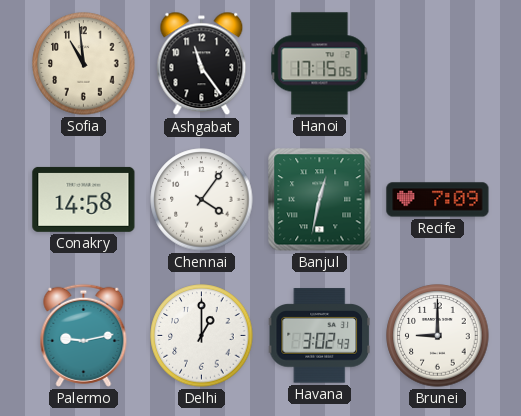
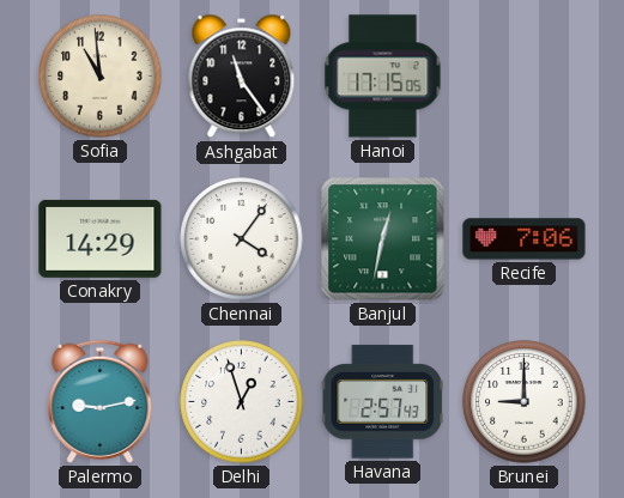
Conakry: 14:58 -> 14:29
Recife: 7:09 -> 7:06
Delhi: 1:00 -> 12:57
Havana: 3:02 -> 2:57
